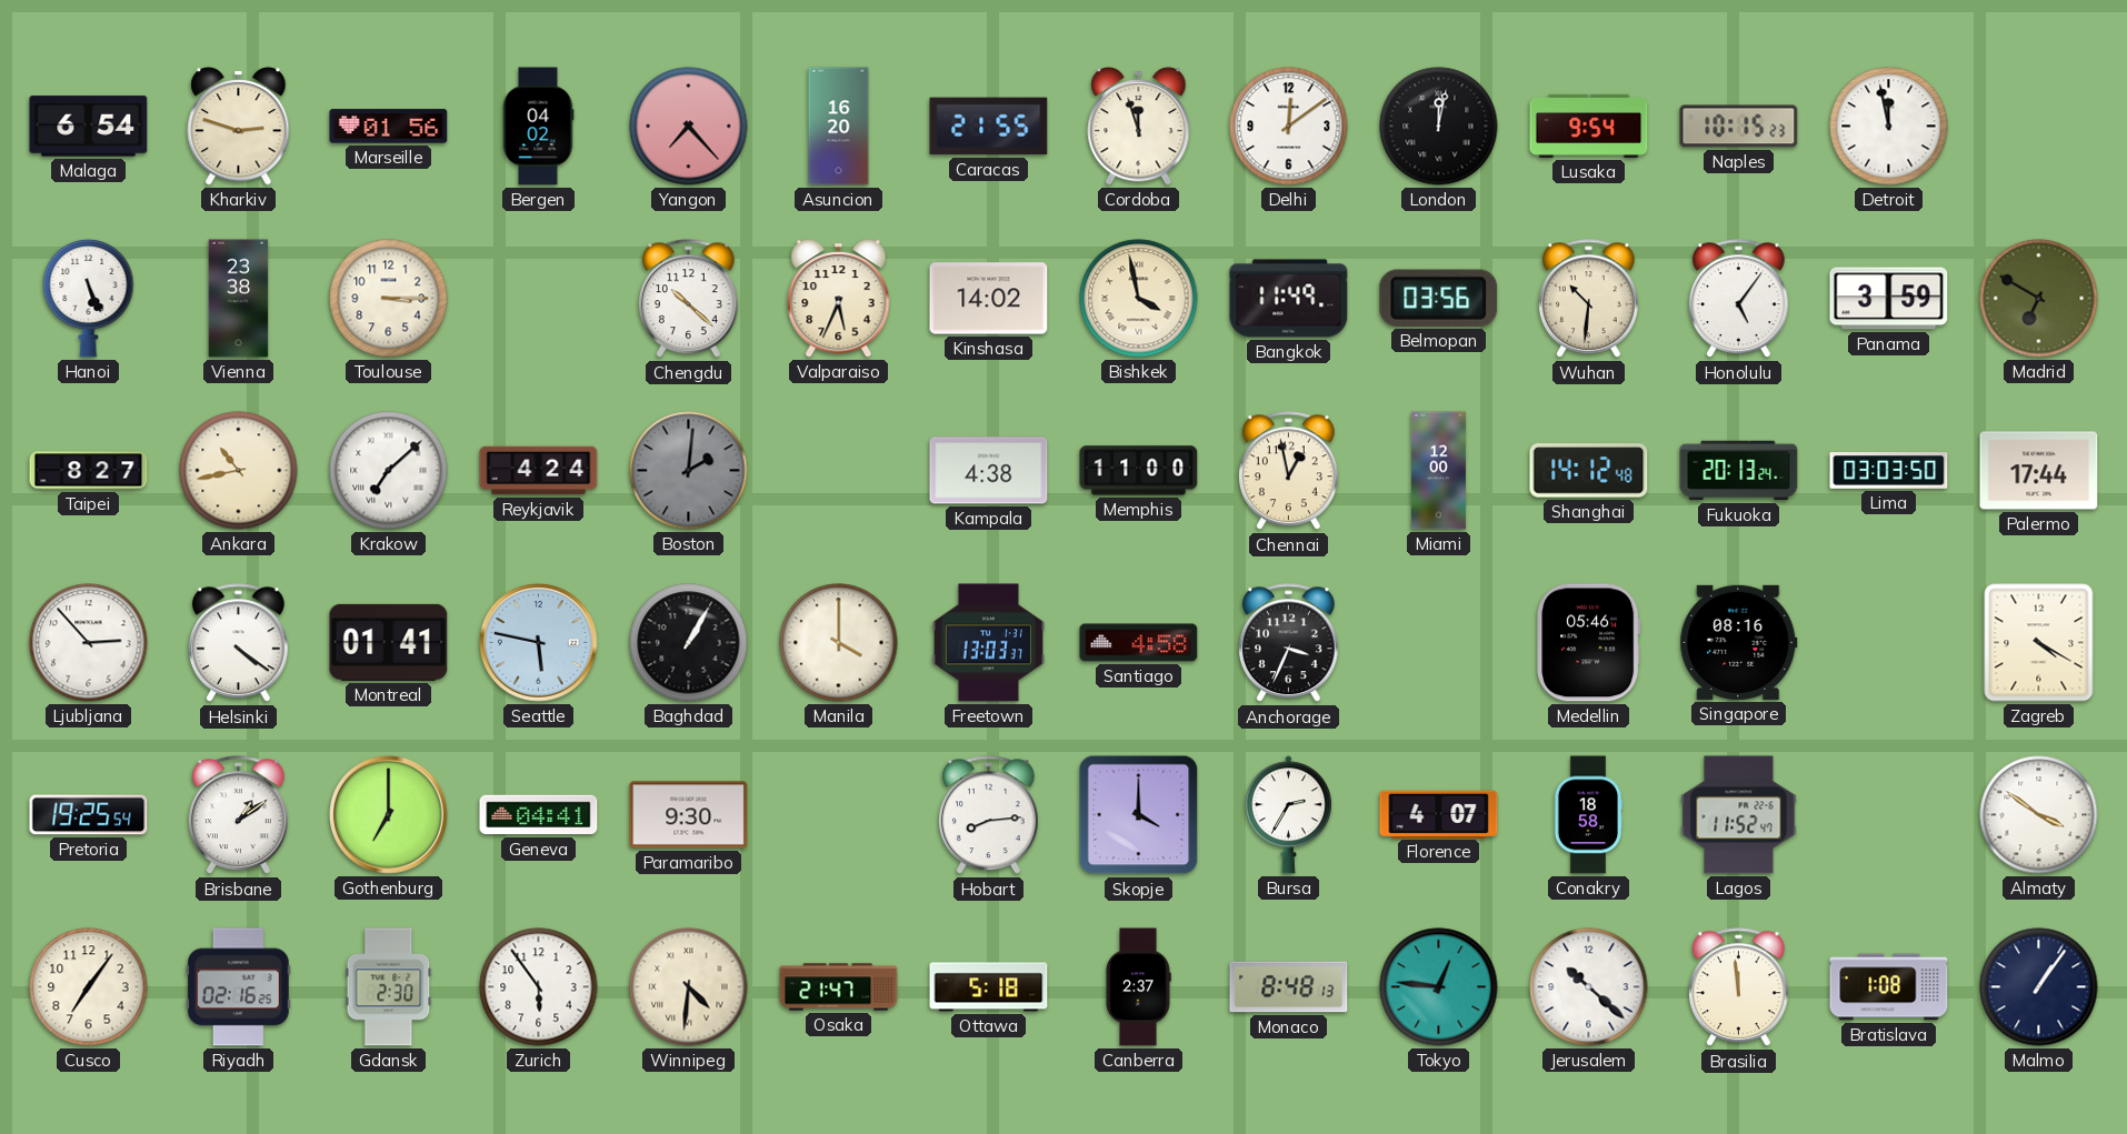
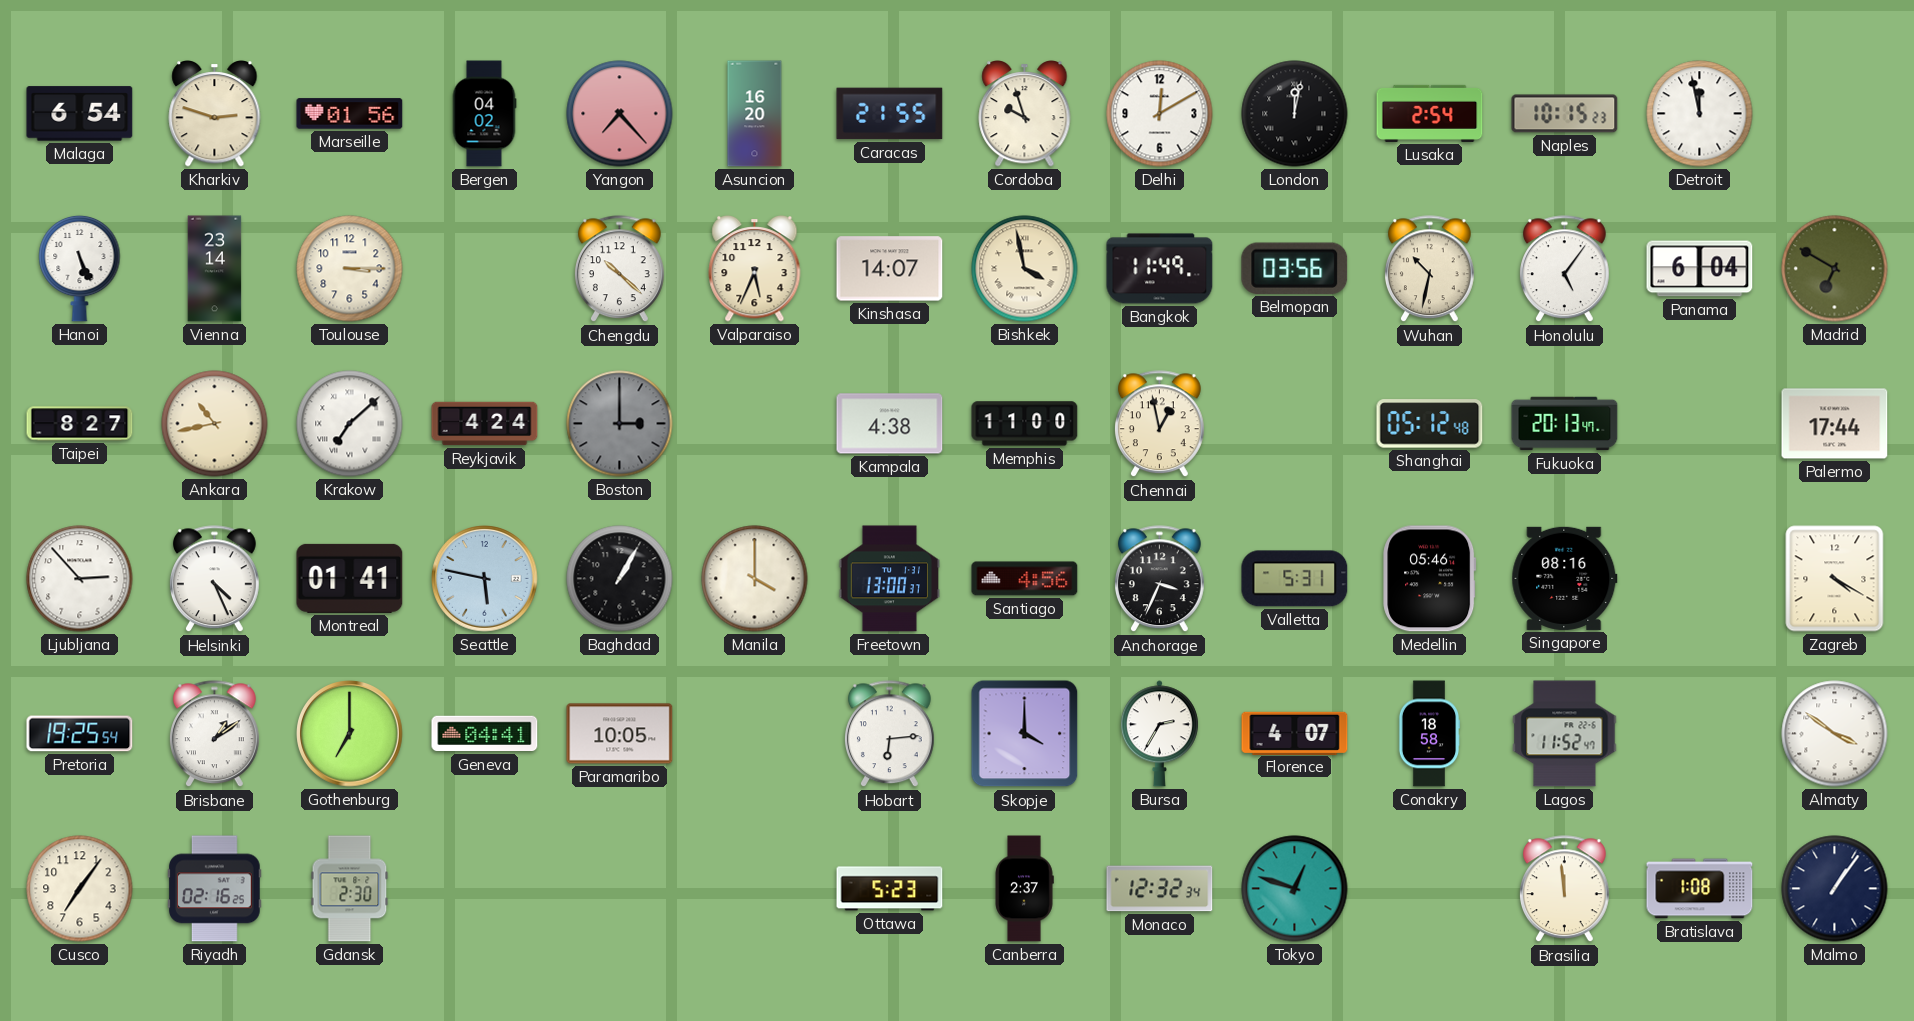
Cordoba: 11:57 -> 9:57
Delhi: 12:09 -> 12:10
Lusaka: 9:54 -> 2:54
Vienna: 23:38 -> 23:14
Kinshasa: 14:02 -> 14:07
Wuhan: 10:31 -> 10:32
Panama: 3:59 -> 6:04
Boston: 2:01 -> 3:00
Miami: 12:00 -> none
Shanghai: 14:12 -> 05:12
Fukuoka: 20:13:24 -> 20:13:47
Lima: 03:03 -> none
Helsinki: 4:21 -> 4:26
Freetown: 13:03 -> 13:00
Santiago: 4:58 -> 4:56
Valletta: none -> 5:31
Paramaribo: 9:30 -> 10:05
Hobart: 8:14 -> 6:14
Zurich: 5:54 -> none
Winnipeg: 4:31 -> none
Osaka: 21:47 -> none
Ottawa: 5:18 -> 5:23
Monaco: 8:48 -> 12:32
Tokyo: 12:46 -> 12:48
Jerusalem: 10:22 -> none
